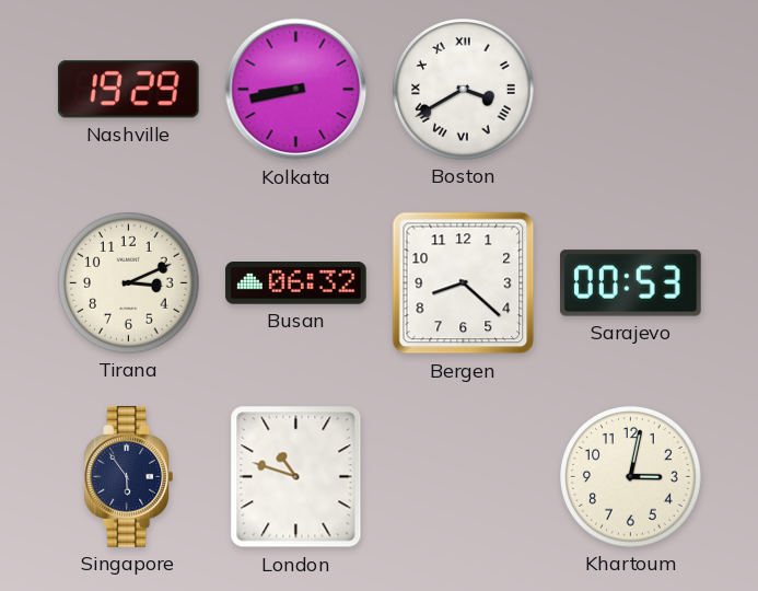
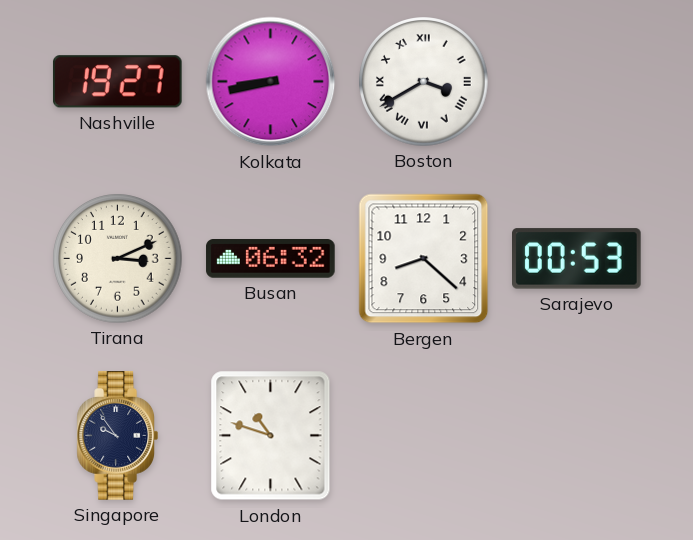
Nashville: 19:29 -> 19:27
Singapore: 5:54 -> 9:54
Khartoum: 3:02 -> none
